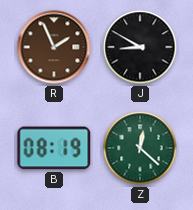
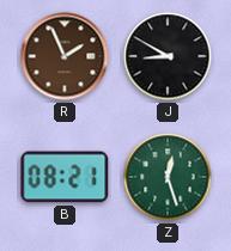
B: 08:19 -> 08:21
Z: 12:22 -> 12:27
